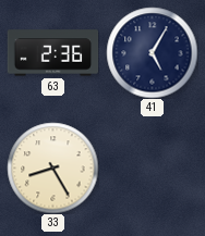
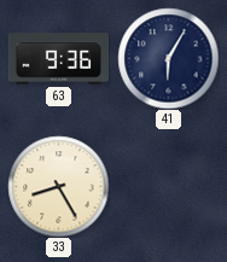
63: 2:36 -> 9:36
41: 5:05 -> 6:05
